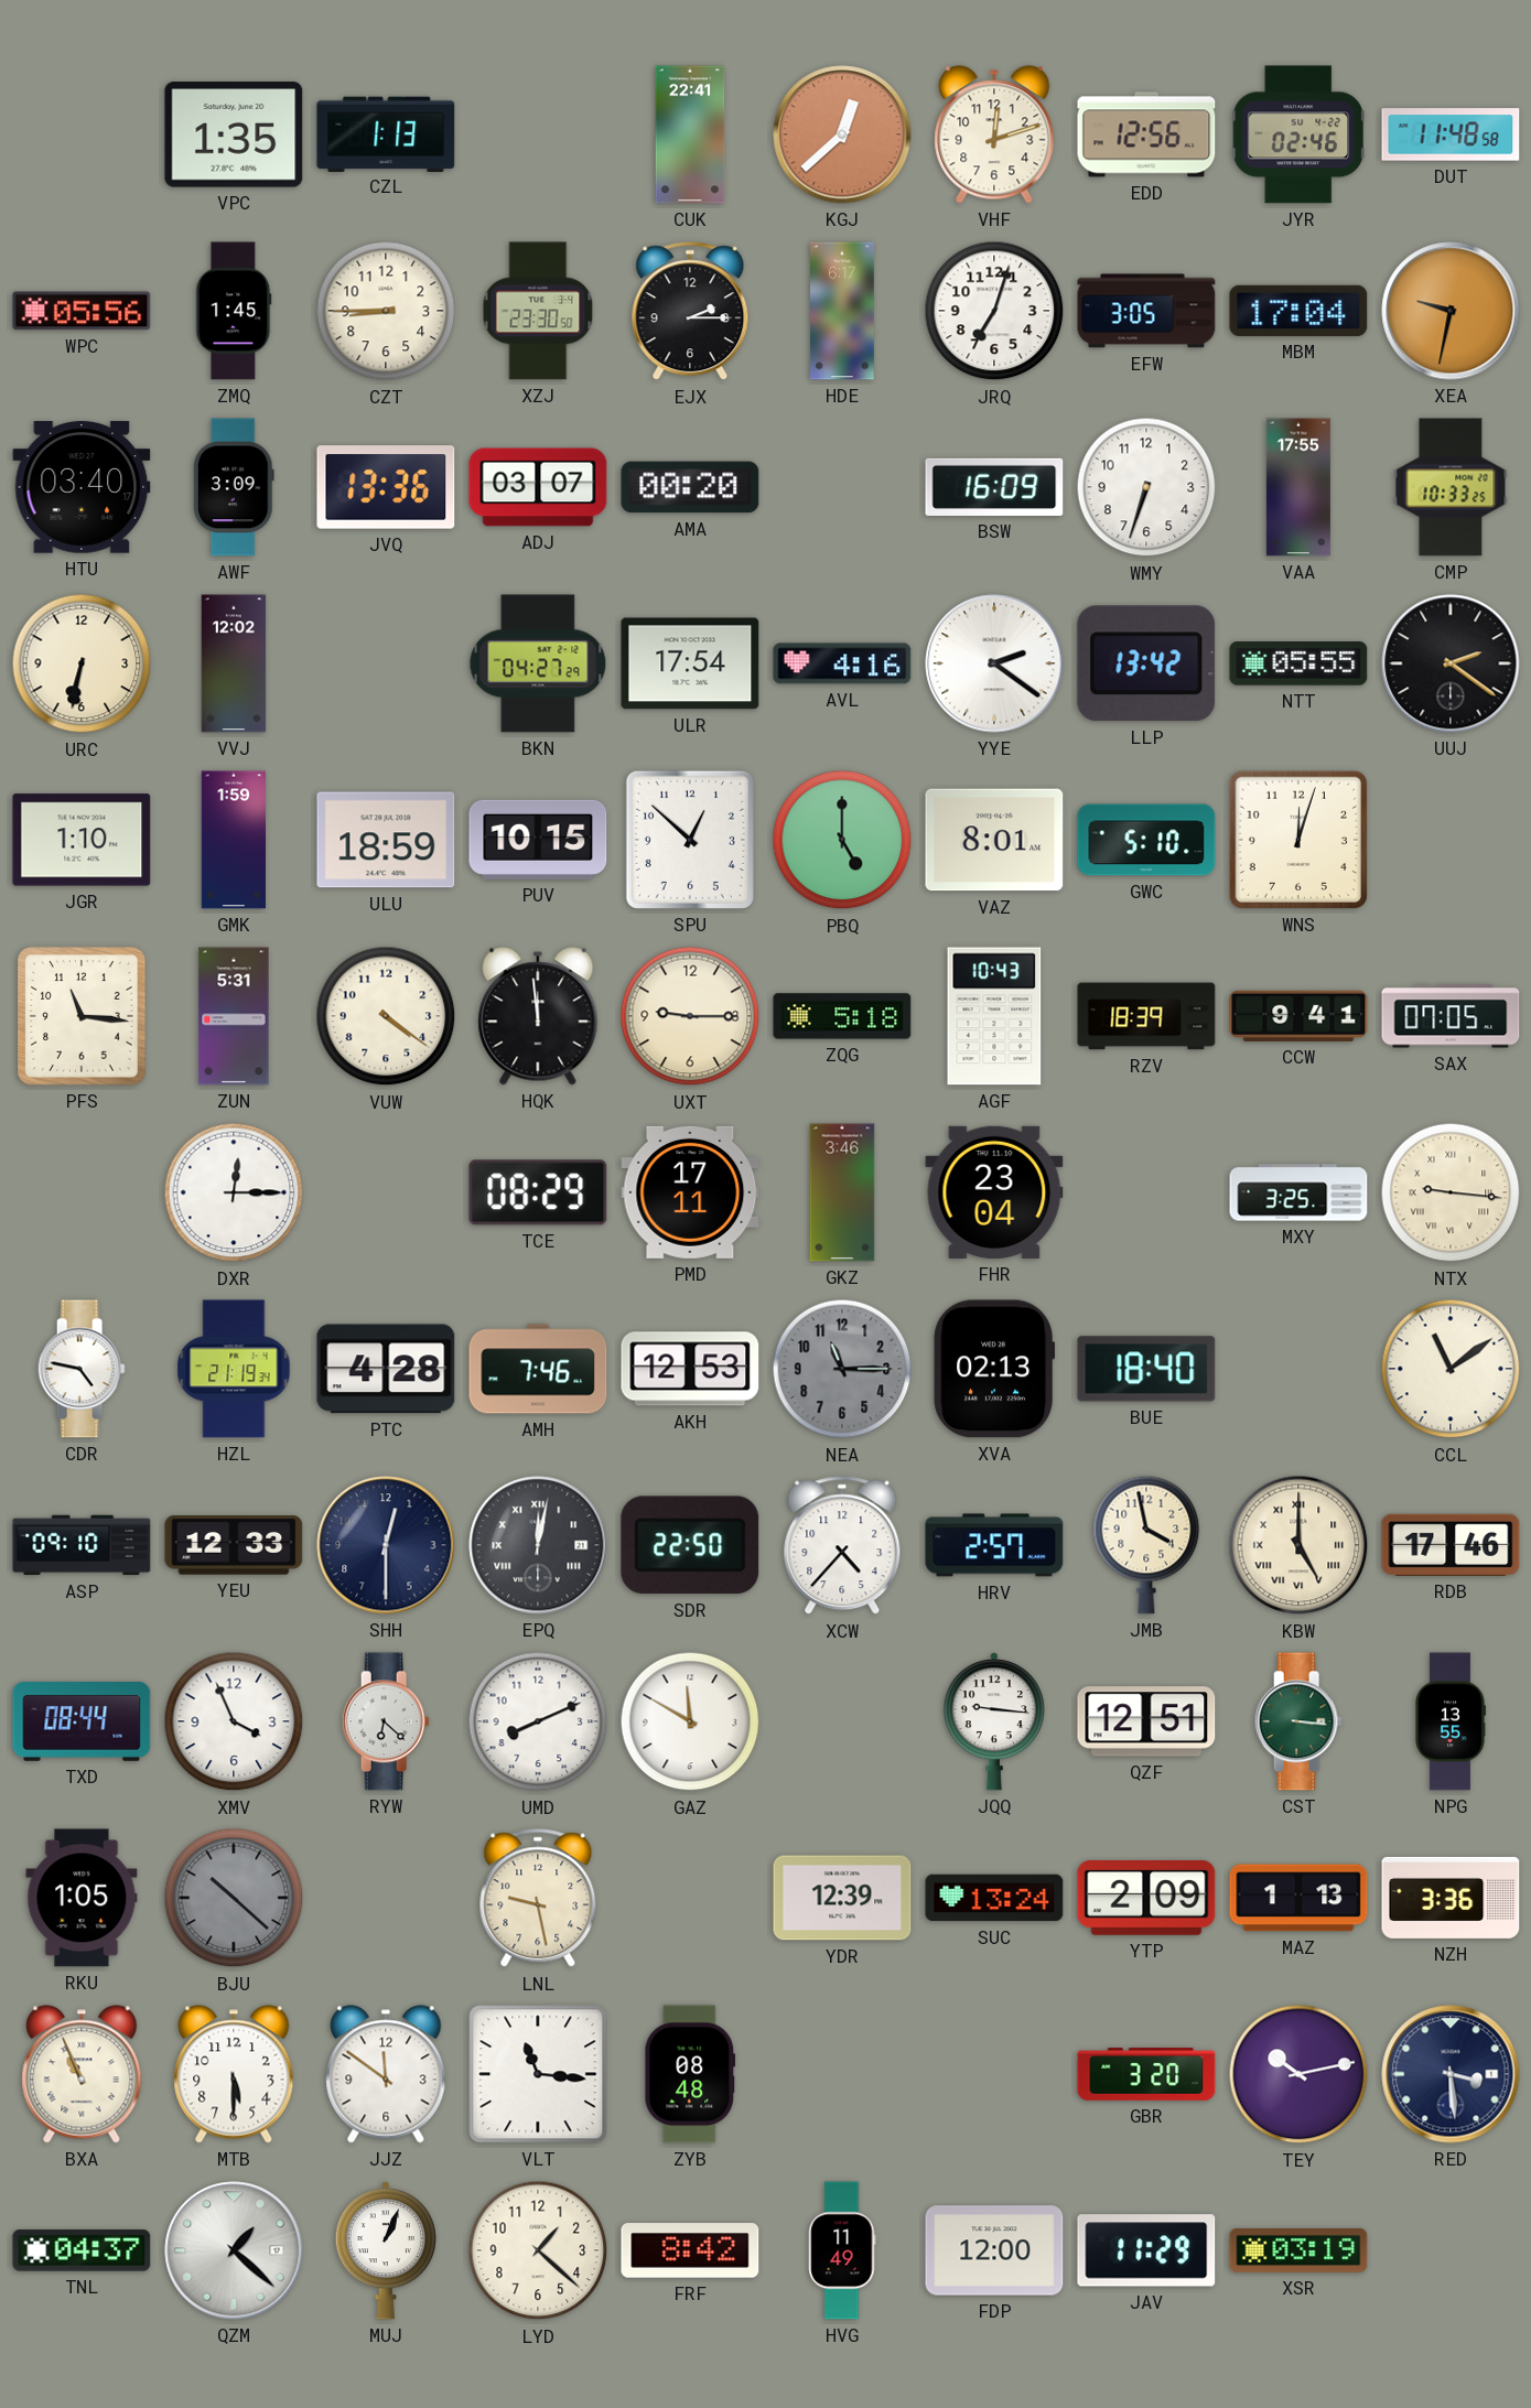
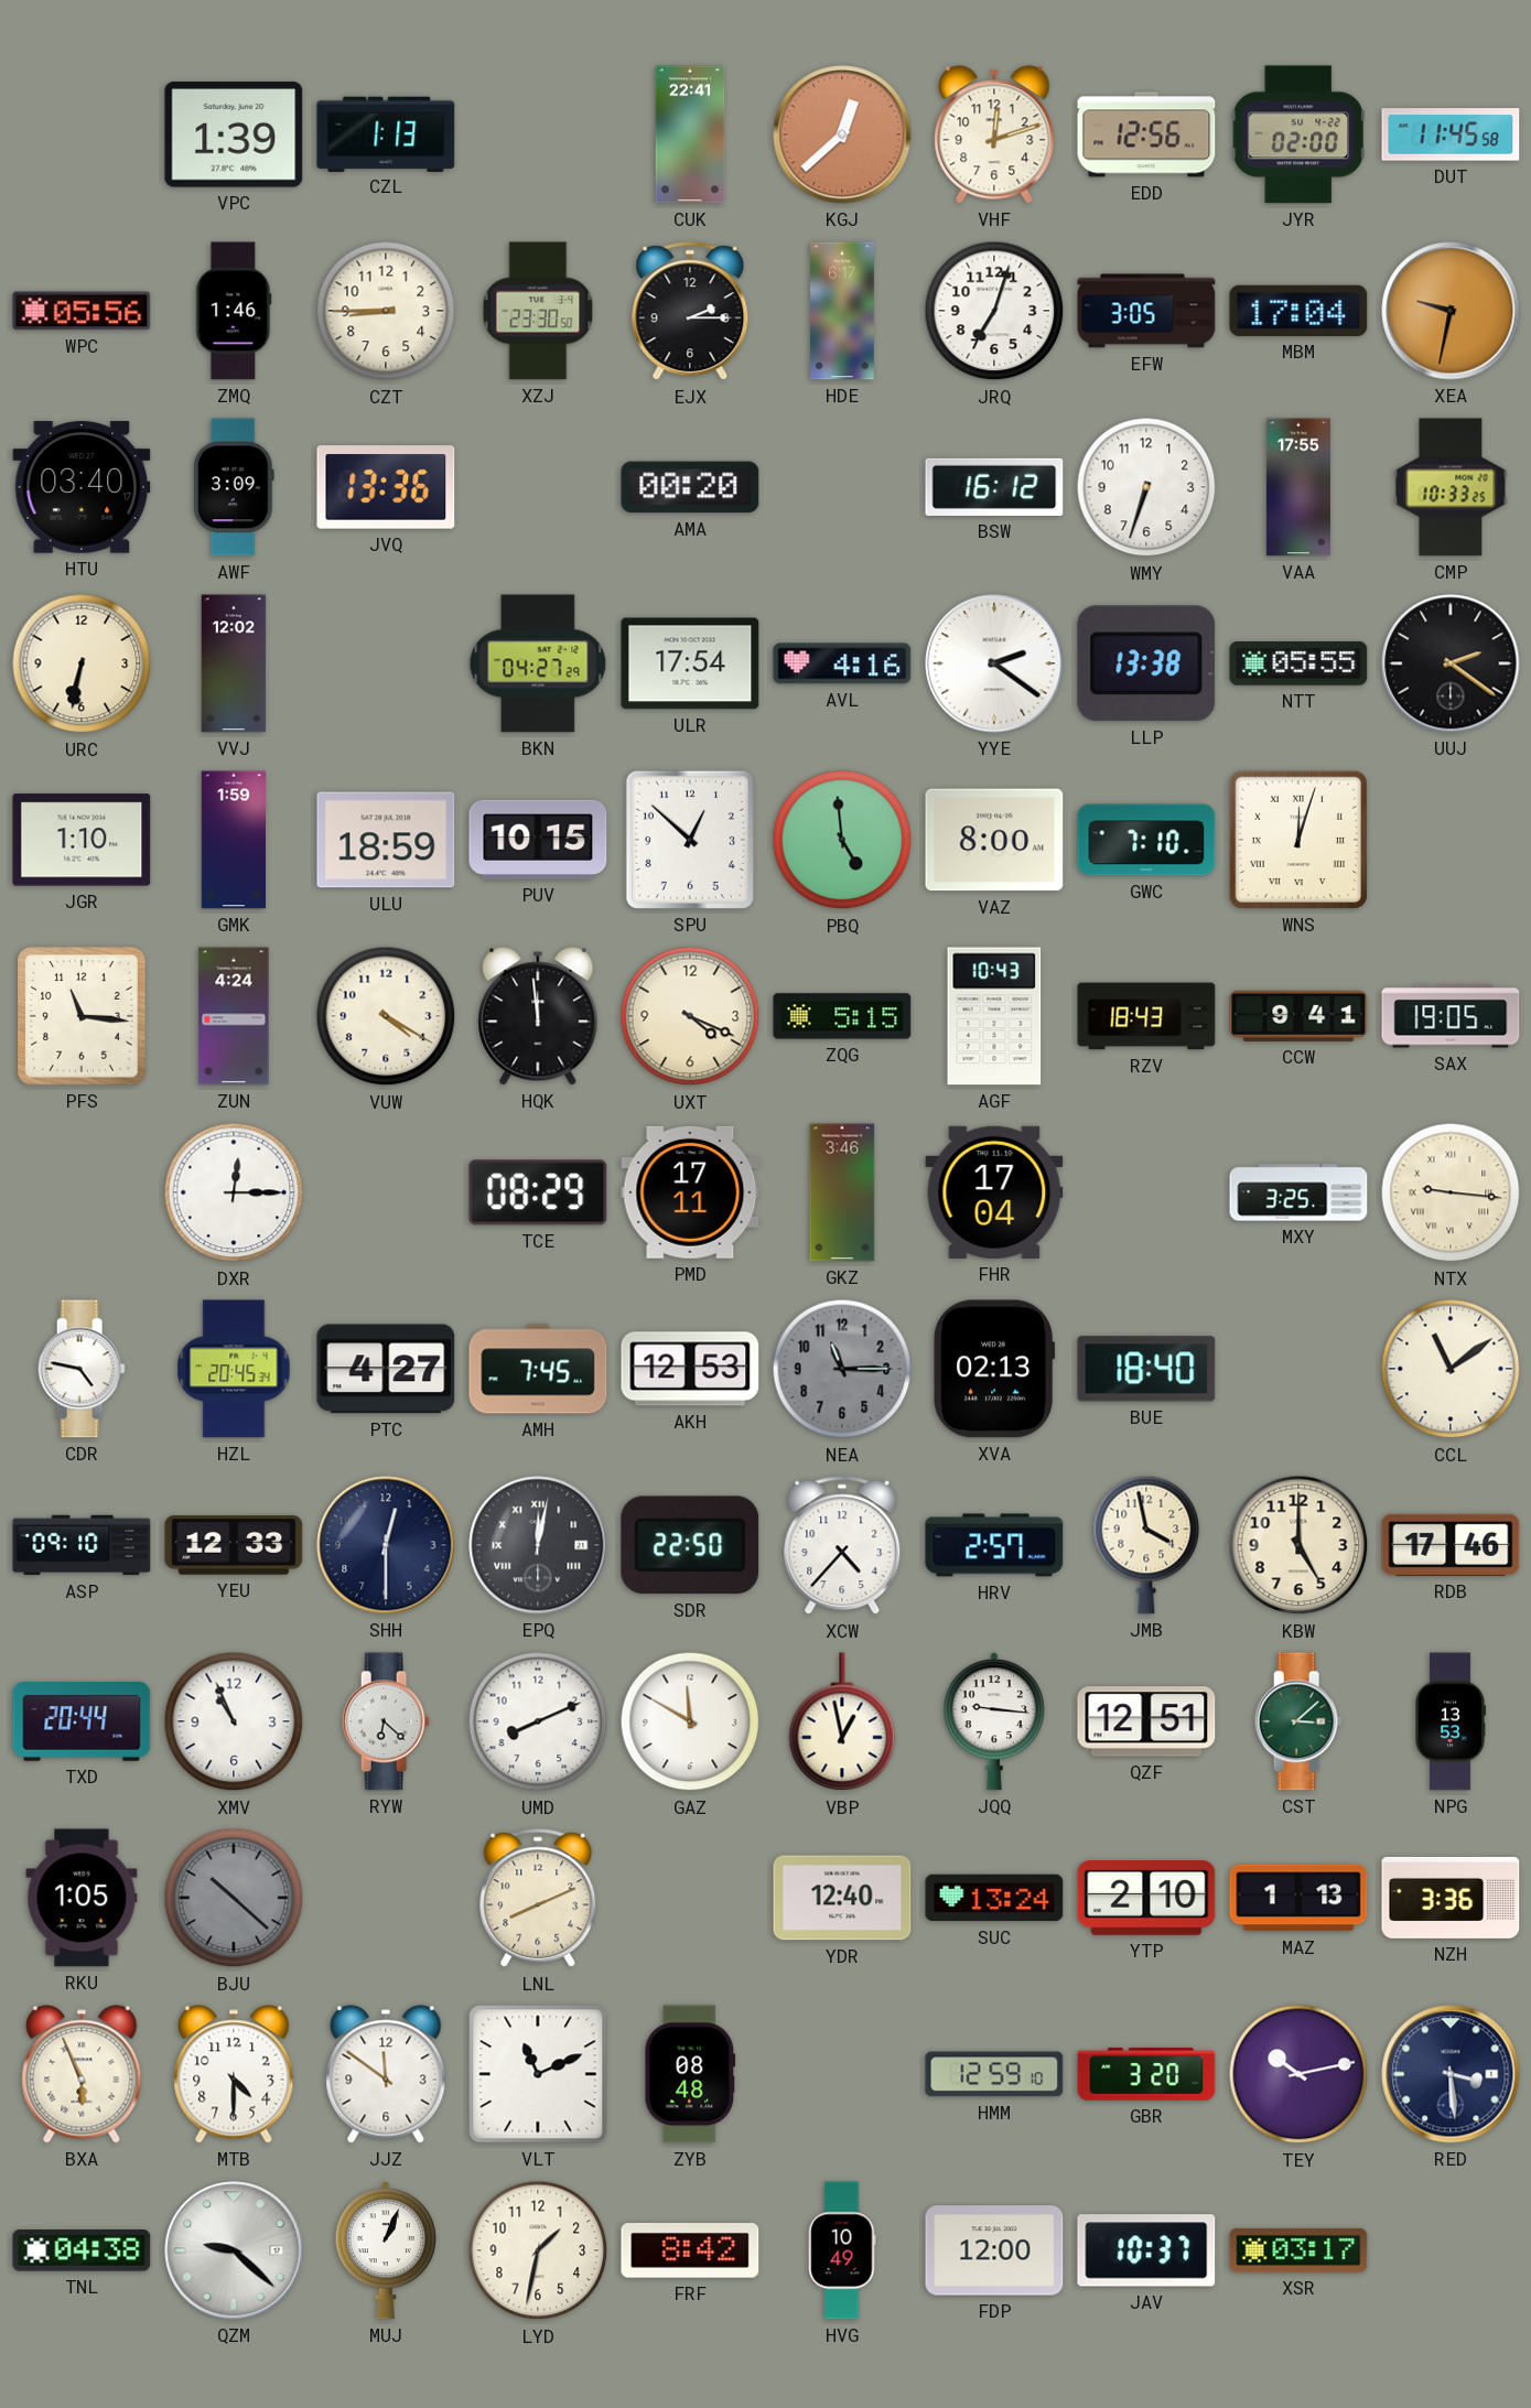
VPC: 1:35 -> 1:39
JYR: 02:46 -> 02:00
DUT: 11:48 -> 11:45
ZMQ: 1:45 -> 1:46
ADJ: 03:07 -> none
BSW: 16:09 -> 16:12
LLP: 13:42 -> 13:38
PBQ: 5:00 -> 4:59
VAZ: 8:01 -> 8:00
GWC: 5:10 -> 7:10
WNS numerals: Arabic -> Roman
ZUN: 5:31 -> 4:24
VUW: 4:21 -> 4:20
UXT: 9:15 -> 4:19
ZQG: 5:18 -> 5:15
RZV: 18:39 -> 18:43
SAX: 07:05 -> 19:05
FHR: 23:04 -> 17:04
HZL: 21:19 -> 20:45
PTC: 4:28 -> 4:27
AMH: 7:46 -> 7:45
KBW numerals: Roman -> Arabic
TXD: 08:44 -> 20:44
XMV: 3:56 -> 10:56
VBP: none -> 12:58
CST: 3:16 -> 3:08
NPG: 13:55 -> 13:53
LNL: 9:28 -> 8:11
YDR: 12:39 -> 12:40
YTP: 2:09 -> 2:10
BXA: 10:56 -> 5:56
MTB: 5:30 -> 4:30
VLT: 11:16 -> 11:11
HMM: none -> 12:59
TNL: 04:37 -> 04:38
QZM: 1:22 -> 9:22
LYD: 1:22 -> 1:32
HVG: 11:49 -> 10:49
JAV: 11:29 -> 10:37
XSR: 03:19 -> 03:17
